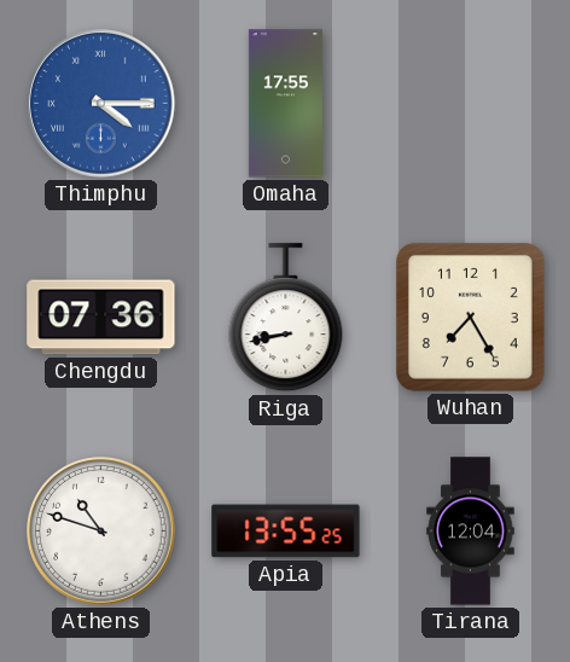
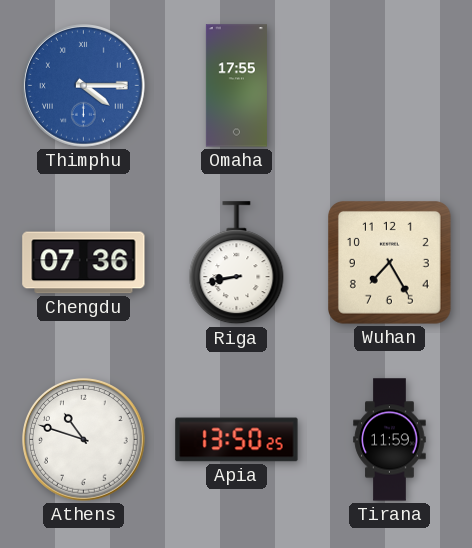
Apia: 13:55 -> 13:50
Tirana: 12:04 -> 11:59
